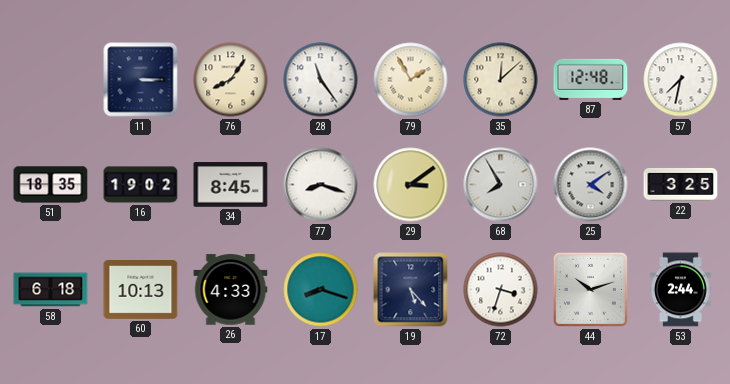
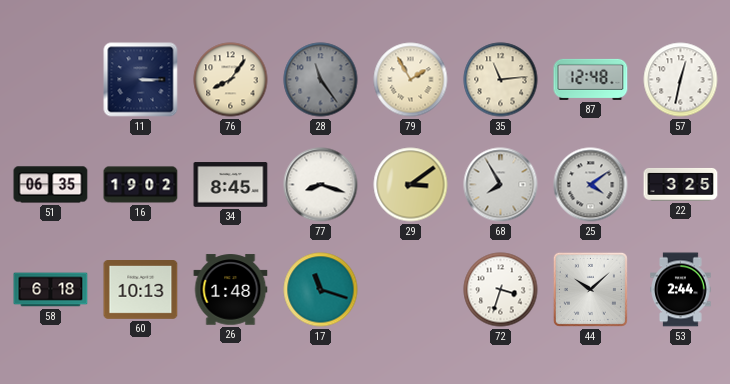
28 dial: white -> grey
35: 12:08 -> 11:14
57: 7:32 -> 12:32
51: 18:35 -> 06:35
26: 4:33 -> 1:48
17: 8:18 -> 11:18
19: 5:23 -> none
44: 10:12 -> 10:08
